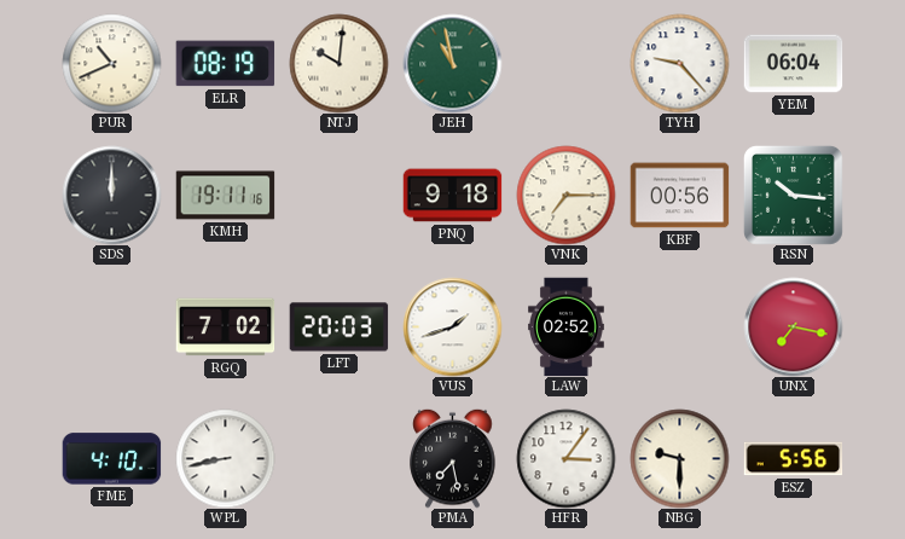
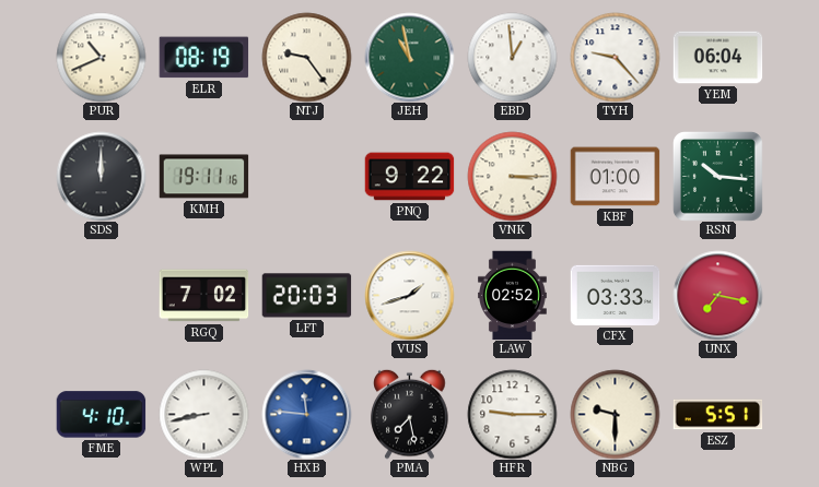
NTJ: 10:01 -> 9:24
EBD: none -> 12:59
PNQ: 9:18 -> 9:22
VNK: 7:15 -> 3:15
KBF: 00:56 -> 01:00
CFX: none -> 03:33
HXB: none -> 11:46
HFR: 3:06 -> 9:15
ESZ: 5:56 -> 5:51
